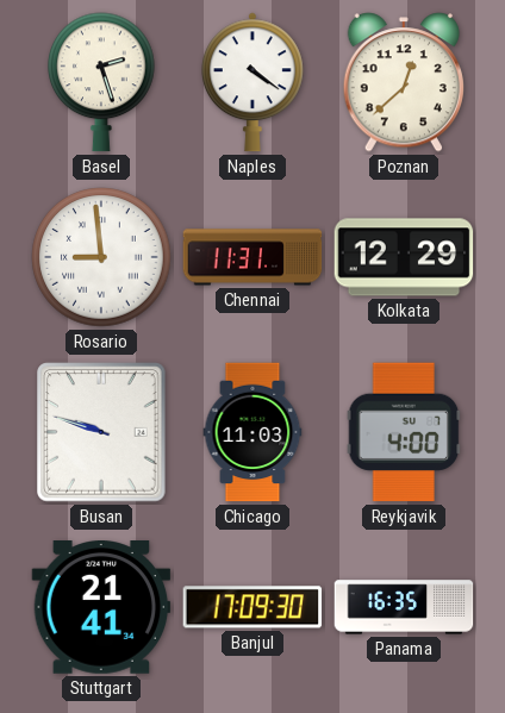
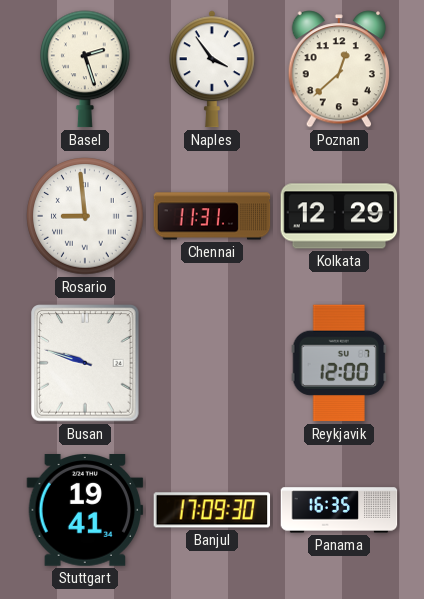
Naples: 4:21 -> 3:54
Chicago: 11:03 -> none
Reykjavik: 4:00 -> 12:00
Stuttgart: 21:41 -> 19:41
